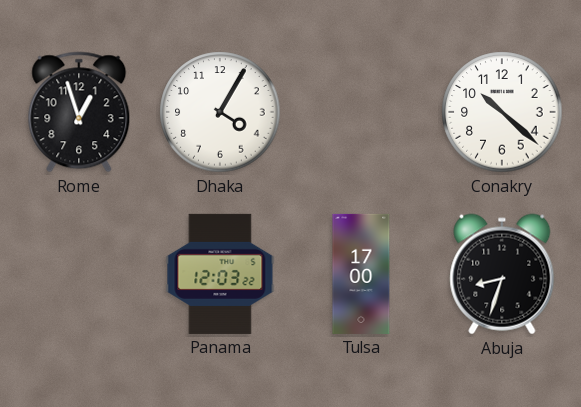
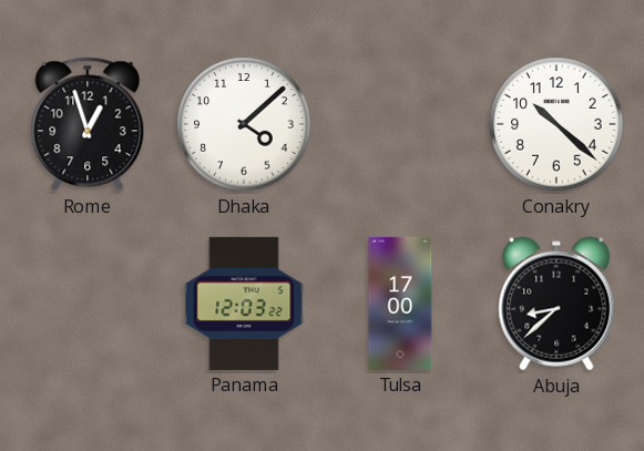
Dhaka: 4:05 -> 4:08
Abuja: 8:33 -> 8:38
